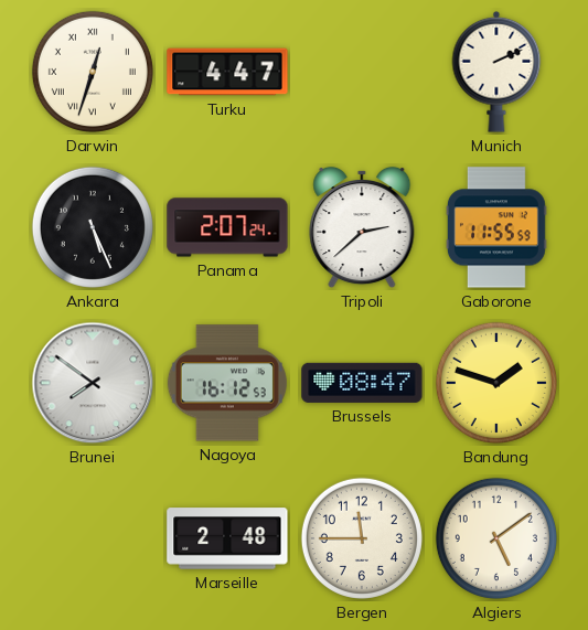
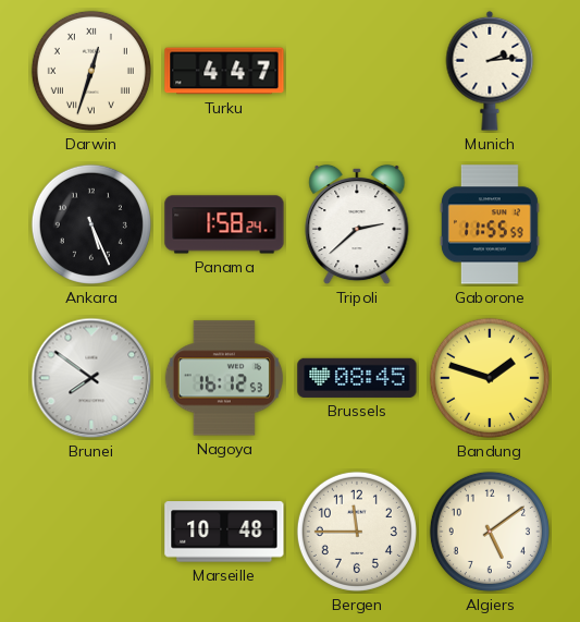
Munich: 2:11 -> 2:14
Panama: 2:07 -> 1:58
Brussels: 08:47 -> 08:45
Marseille: 2:48 -> 10:48
